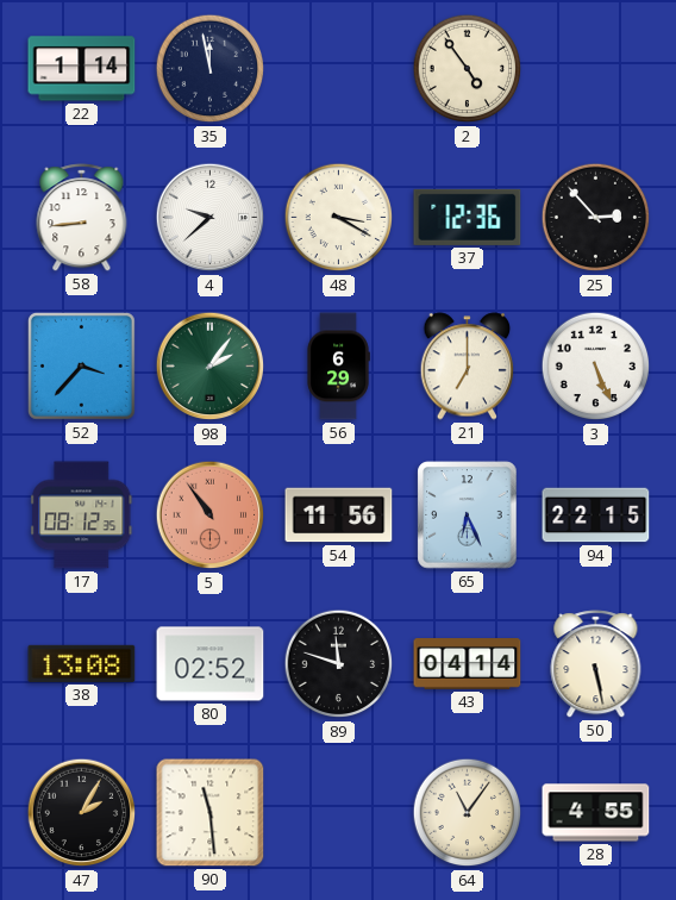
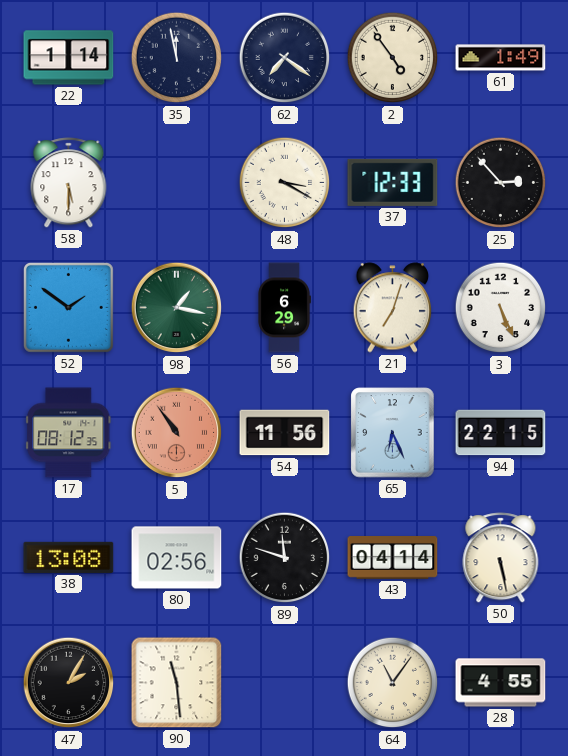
62: none -> 7:21
61: none -> 1:49
58: 8:44 -> 5:30
4: 9:38 -> none
37: 12:36 -> 12:33
52: 3:37 -> 1:51
98: 2:06 -> 1:17
21: 7:00 -> 7:03
80: 02:52 -> 02:56
